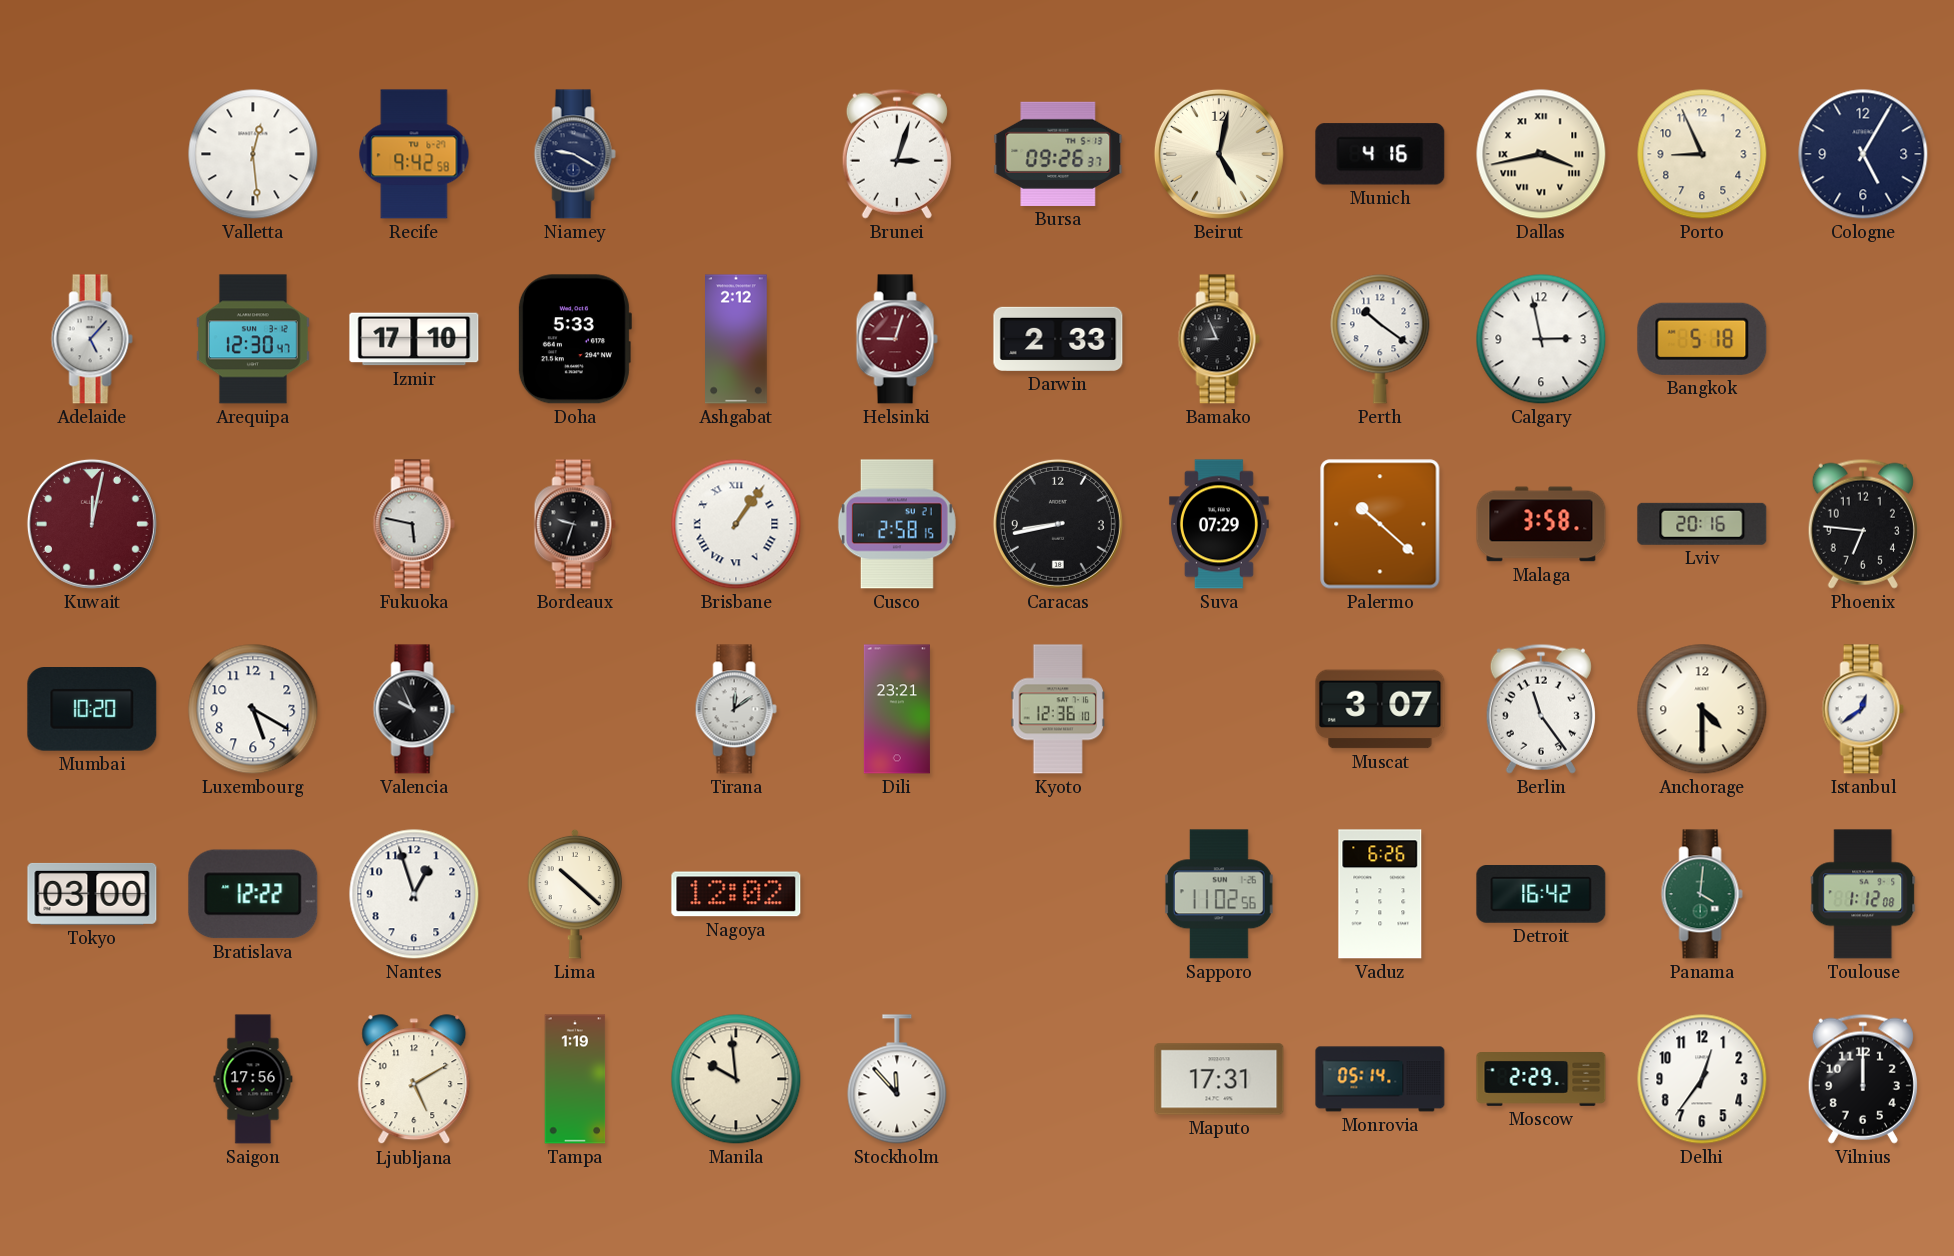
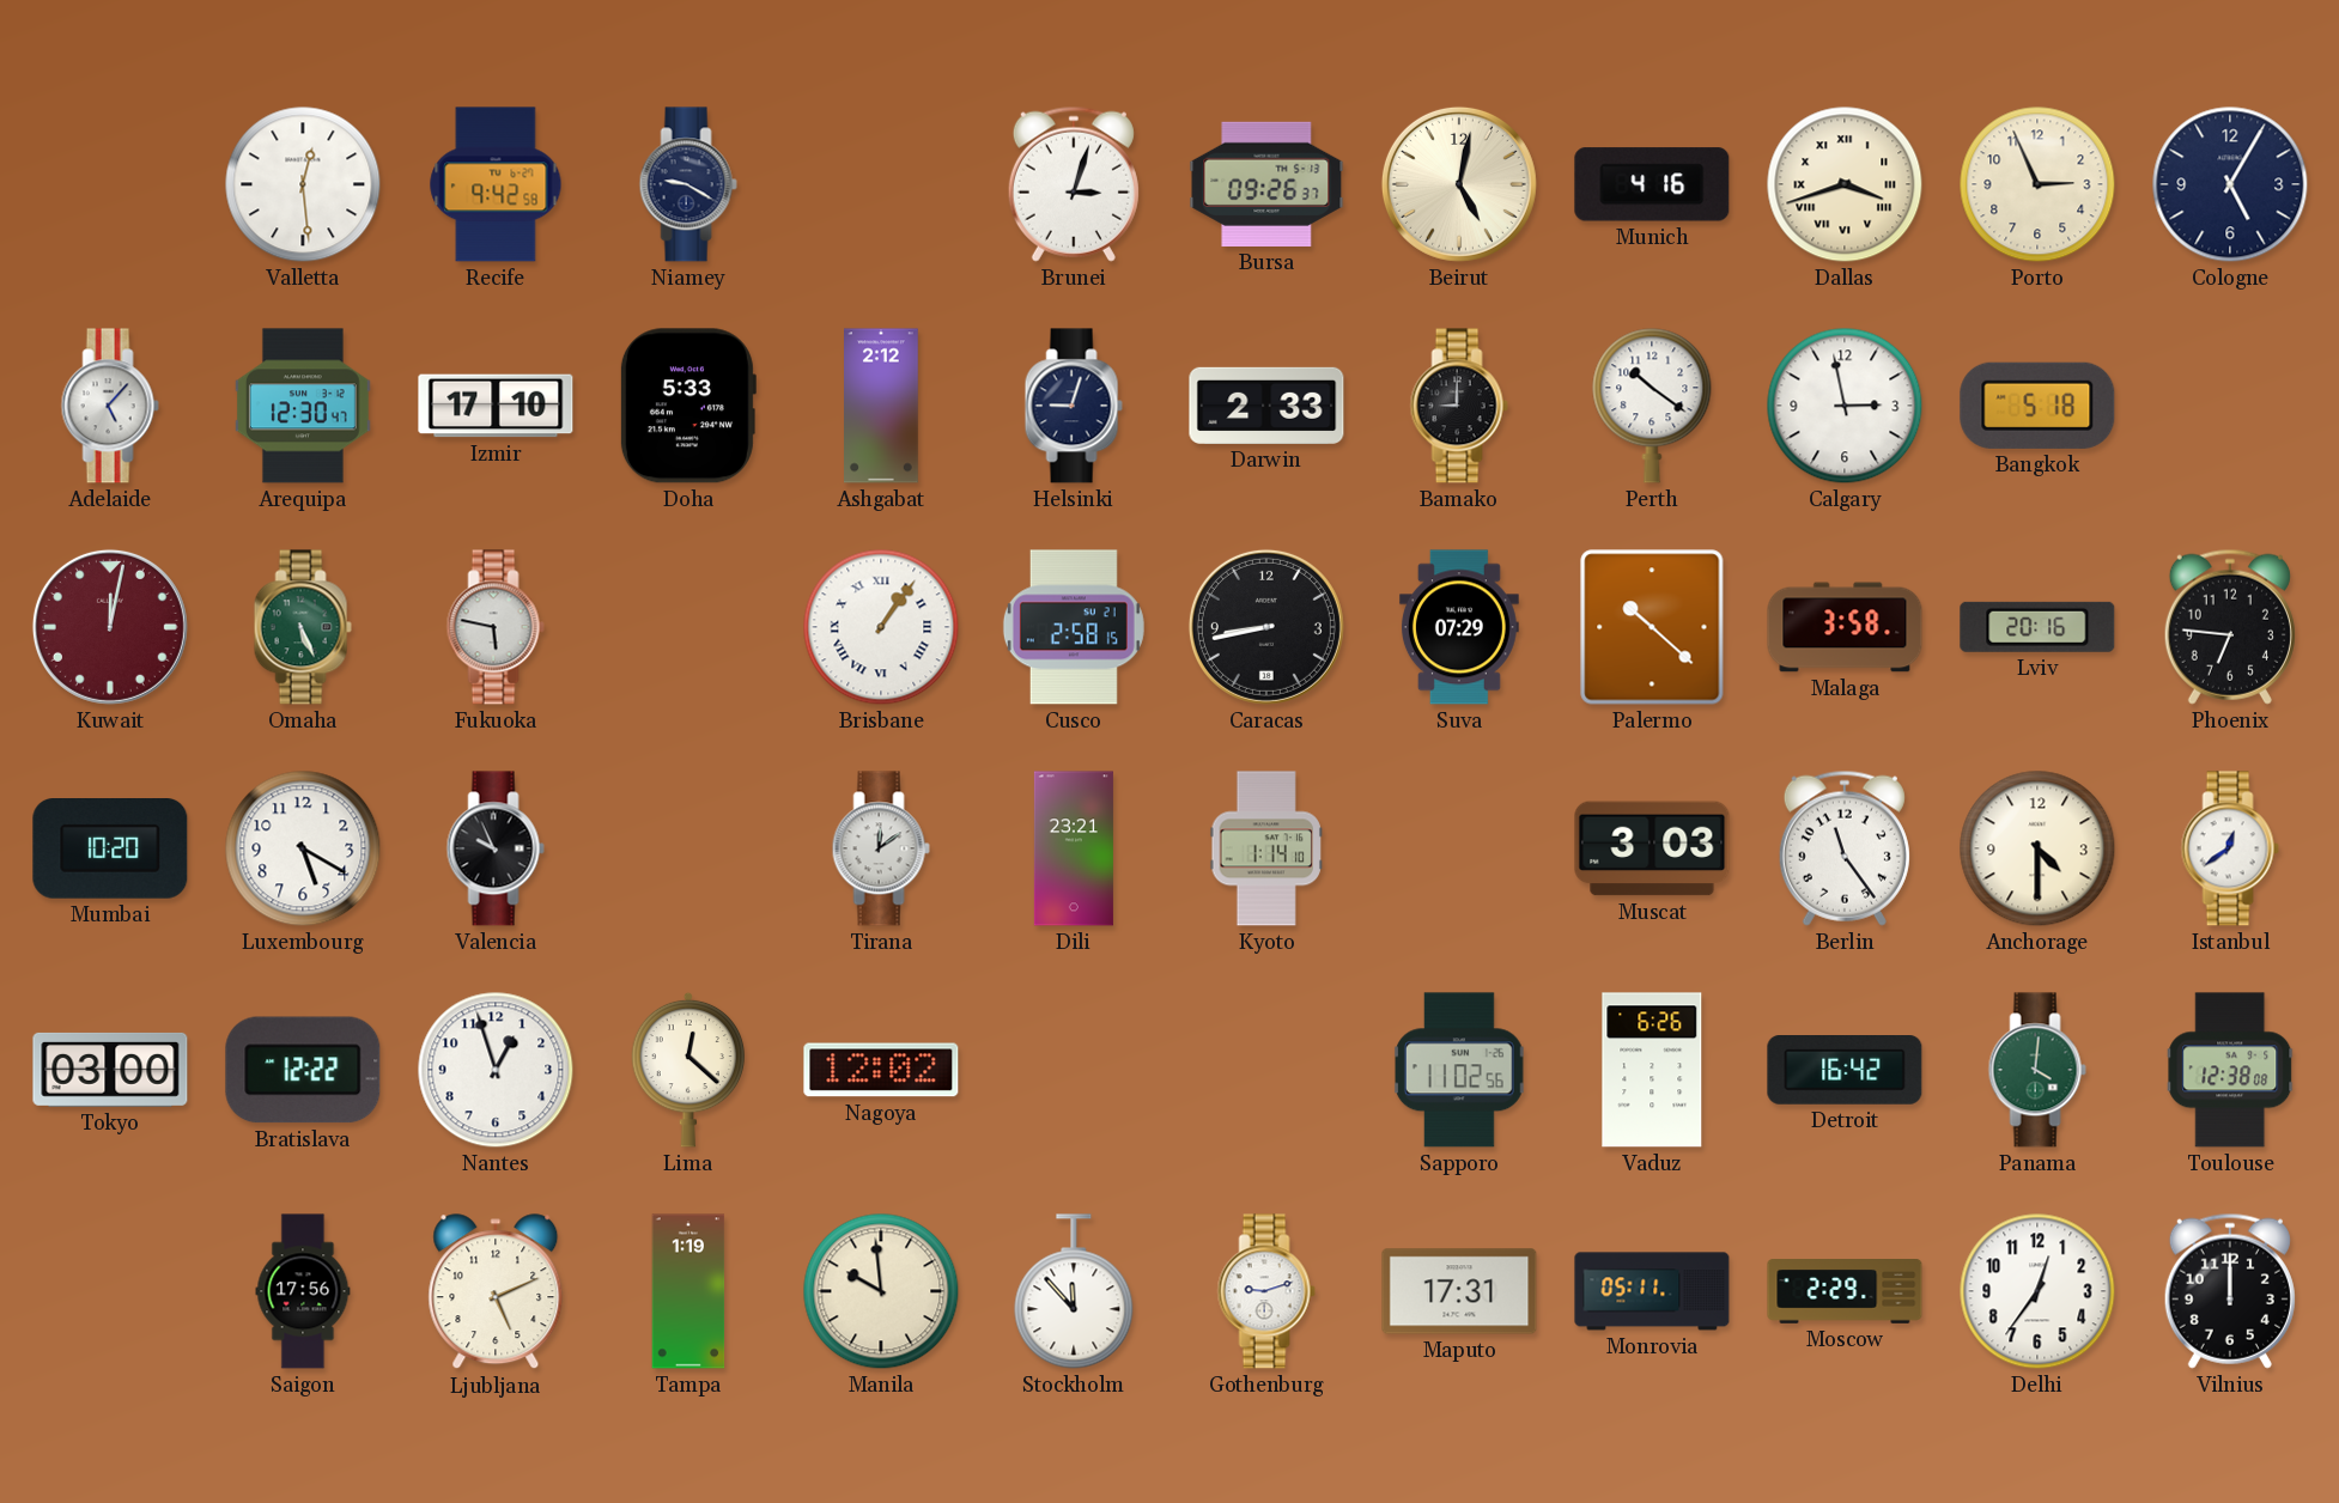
Dallas: 3:43 -> 3:42
Porto: 8:56 -> 2:56
Helsinki dial: burgundy -> navy
Bamako: 8:56 -> 9:00
Omaha: none -> 5:26
Bordeaux: 9:33 -> none
Kyoto: 12:36 -> 1:14
Muscat: 3:07 -> 3:03
Lima: 10:22 -> 12:22
Toulouse: 1:12 -> 12:38
Ljubljana: 5:10 -> 5:11
Gothenburg: none -> 9:12
Monrovia: 05:14 -> 05:11
